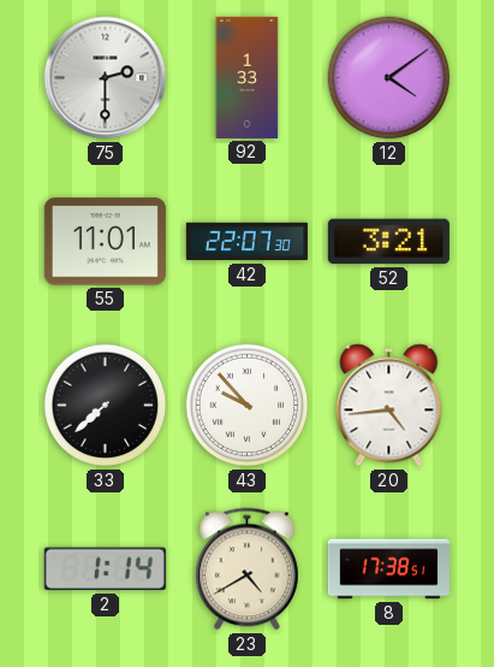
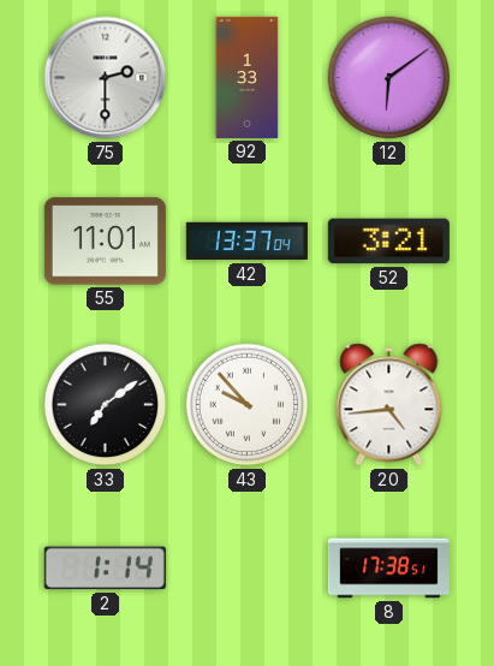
12: 4:09 -> 6:09
42: 22:07 -> 13:37
33: 7:38 -> 7:09
23: 4:40 -> none
